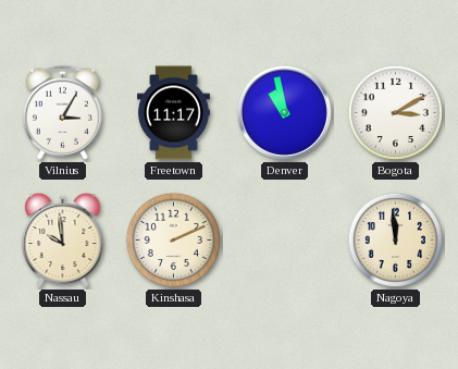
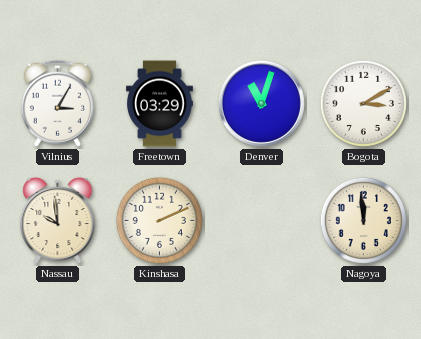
Freetown: 11:17 -> 03:29
Denver: 10:58 -> 11:03
